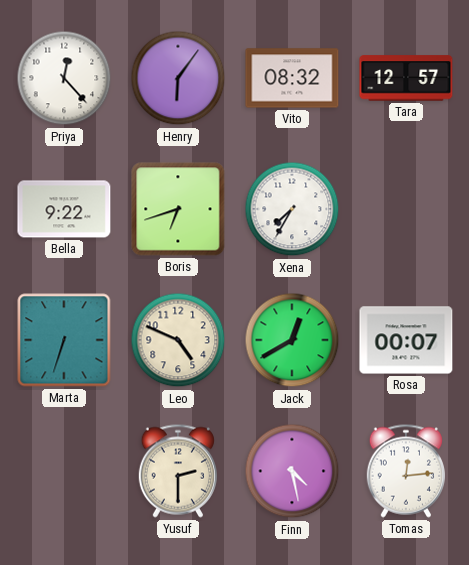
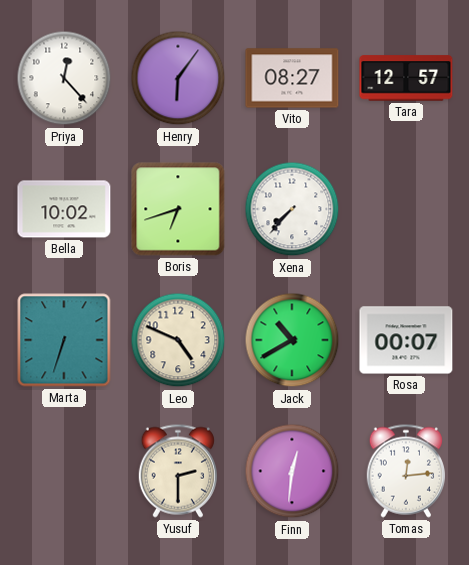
Vito: 08:32 -> 08:27
Bella: 9:22 -> 10:02
Xena: 7:35 -> 7:37
Jack: 12:40 -> 10:40
Finn: 4:28 -> 12:31
